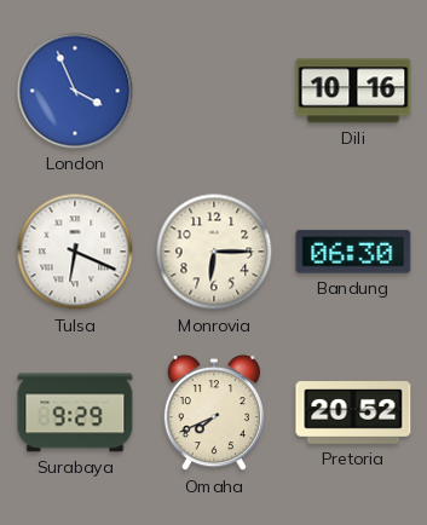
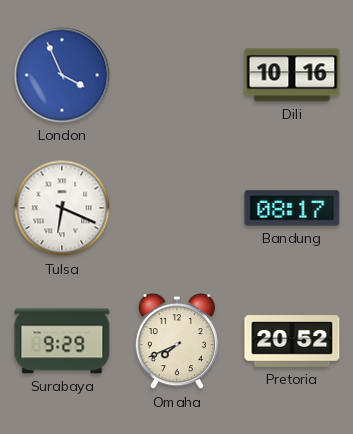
Monrovia: 6:15 -> none
Bandung: 06:30 -> 08:17
